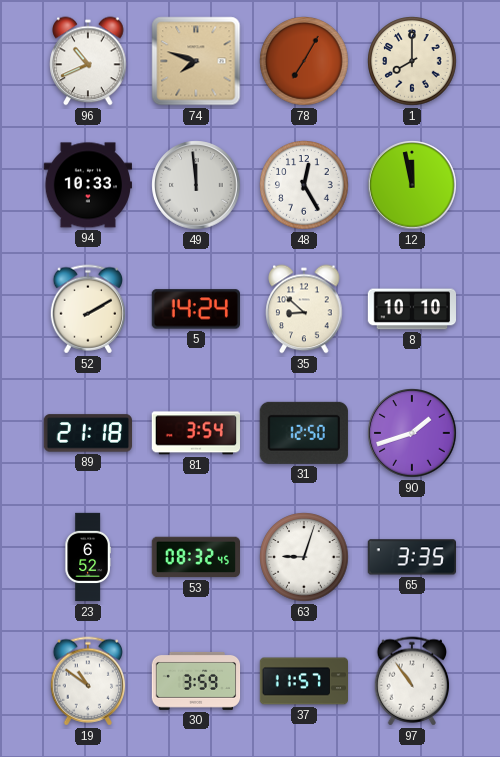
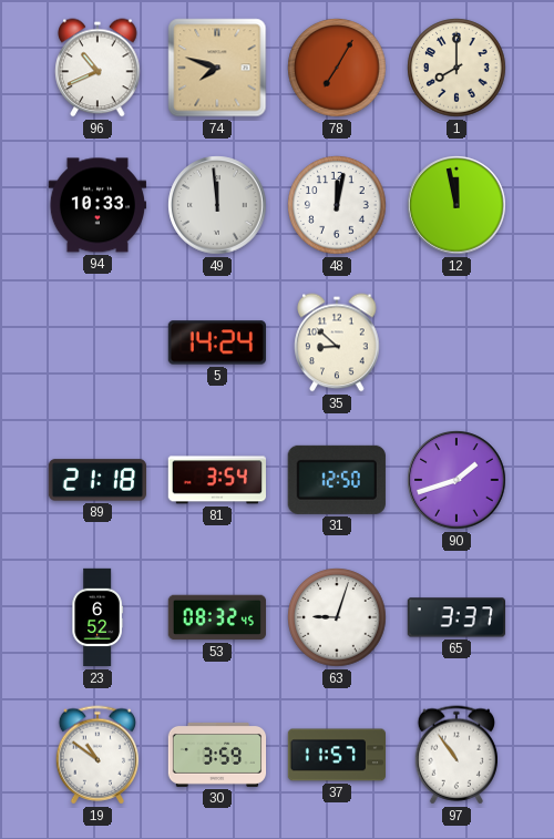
48: 12:25 -> 12:02
52: 2:10 -> none
8: 10:10 -> none
65: 3:35 -> 3:37
